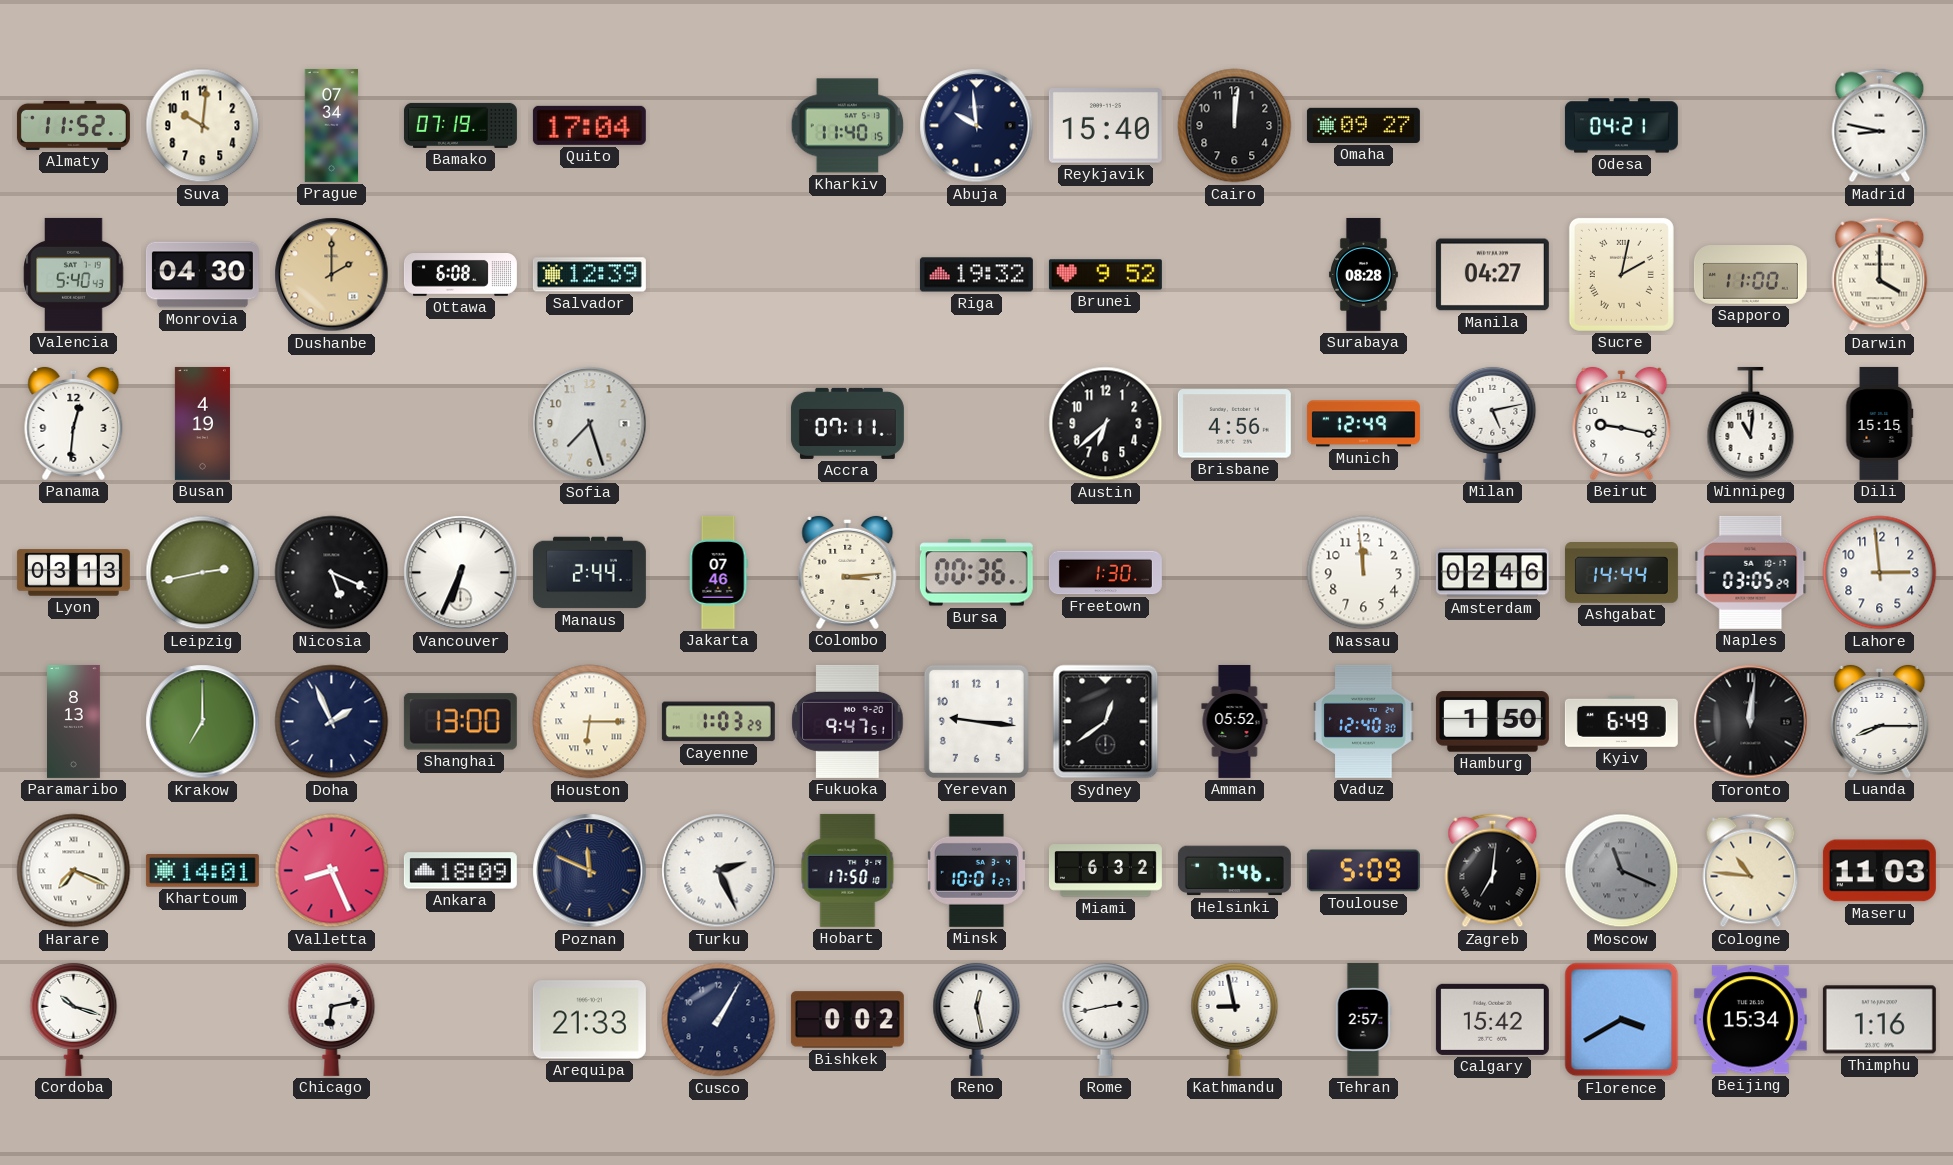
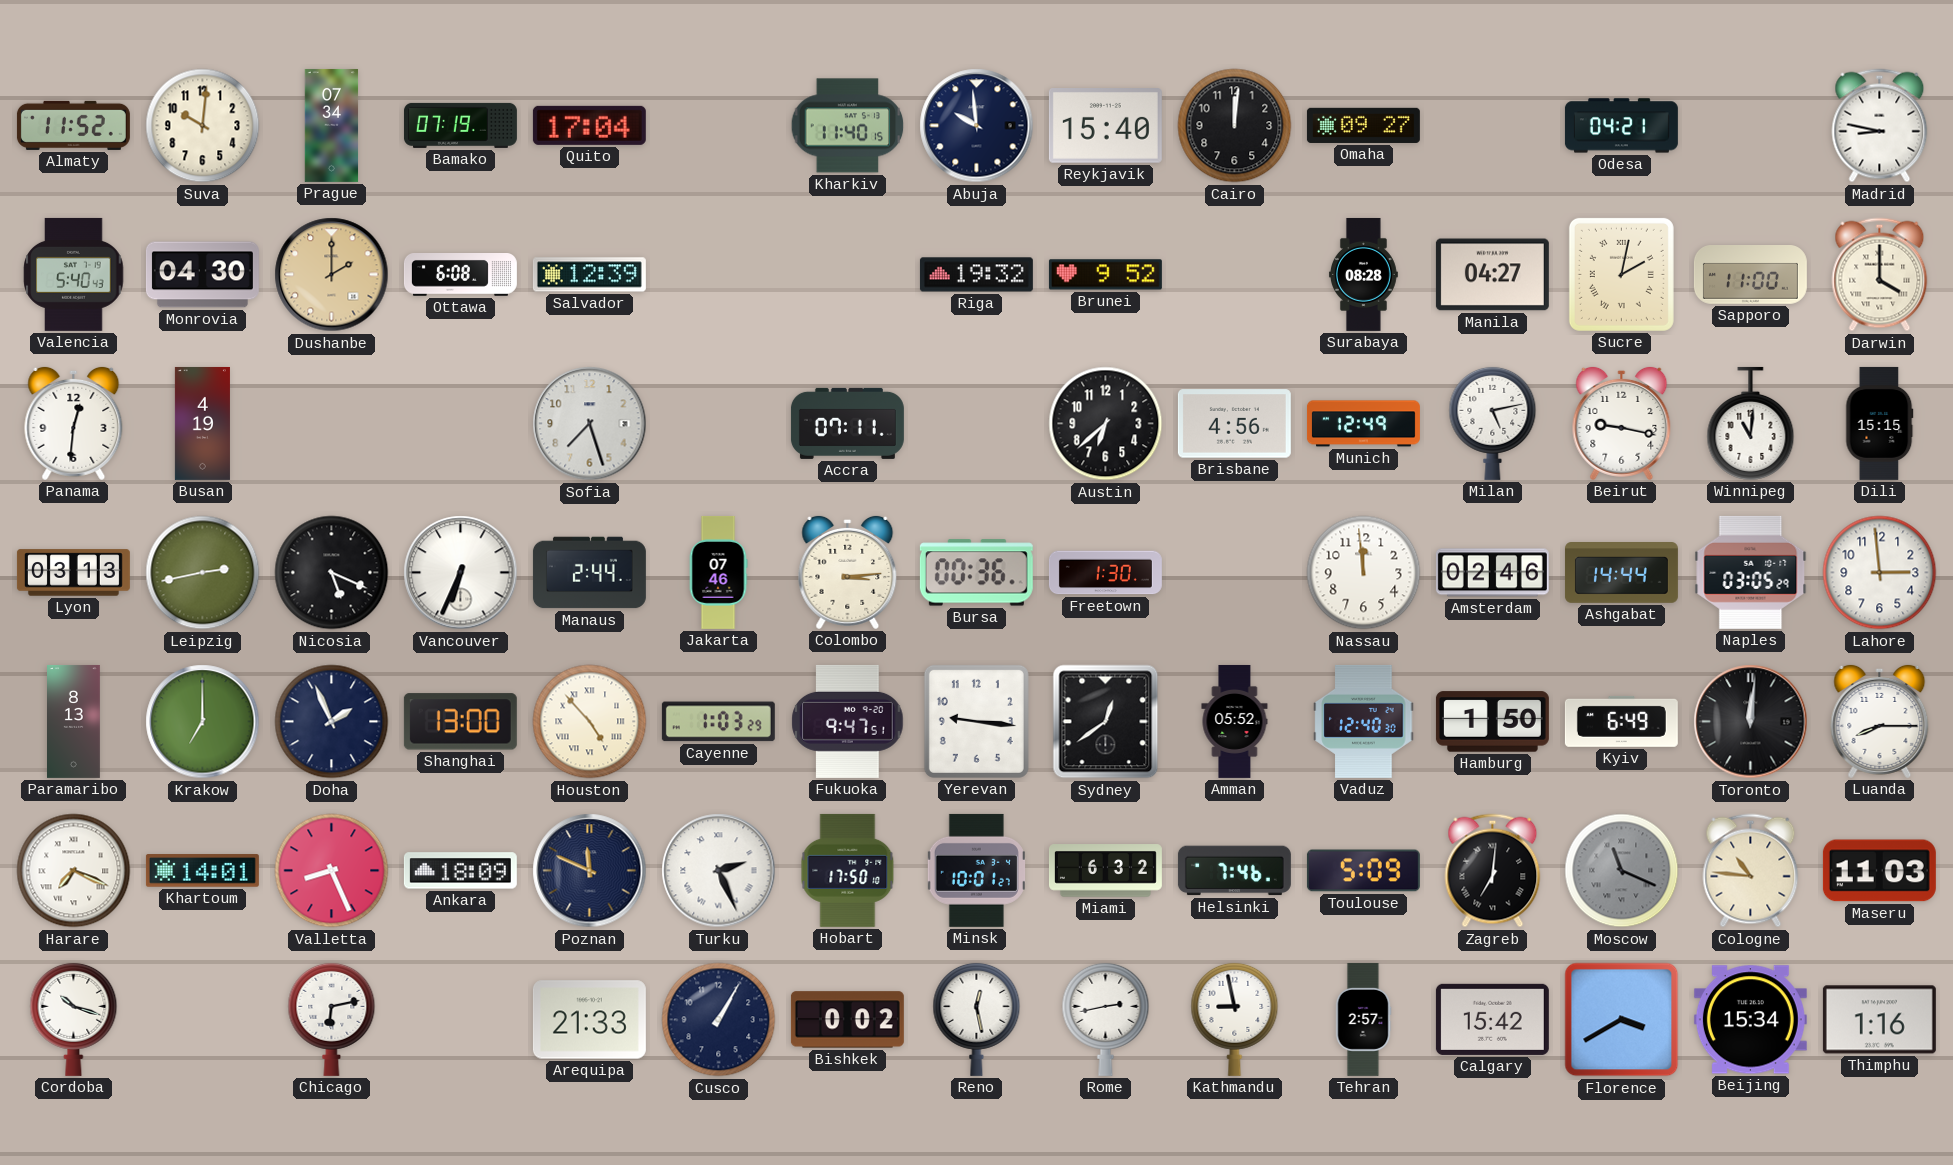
Houston: 6:15 -> 4:53
